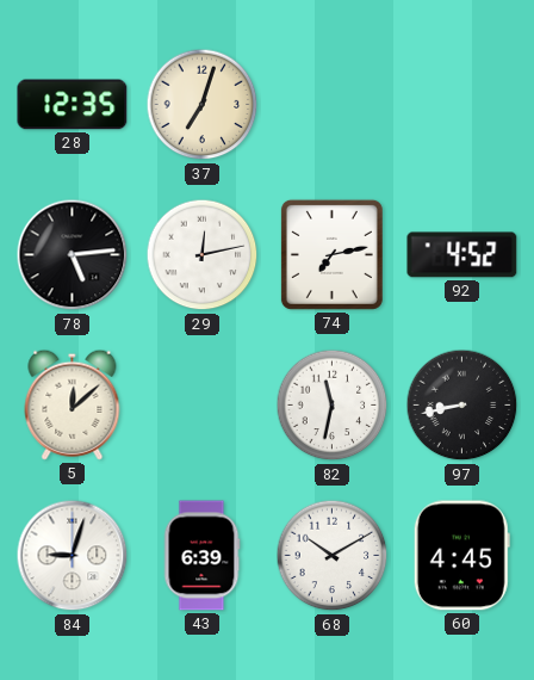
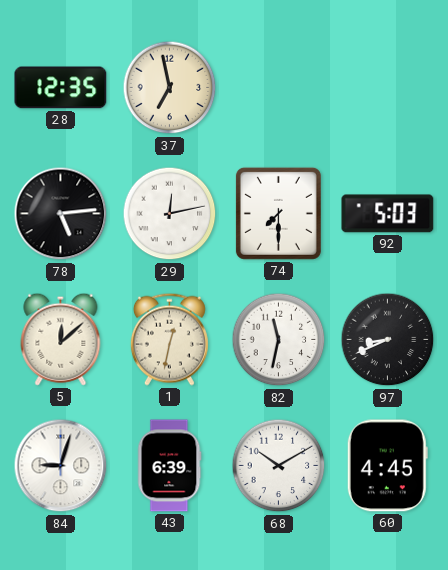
37: 7:03 -> 6:58
74: 7:13 -> 7:30
92: 4:52 -> 5:03
1: none -> 12:32
97: 8:43 -> 8:41
